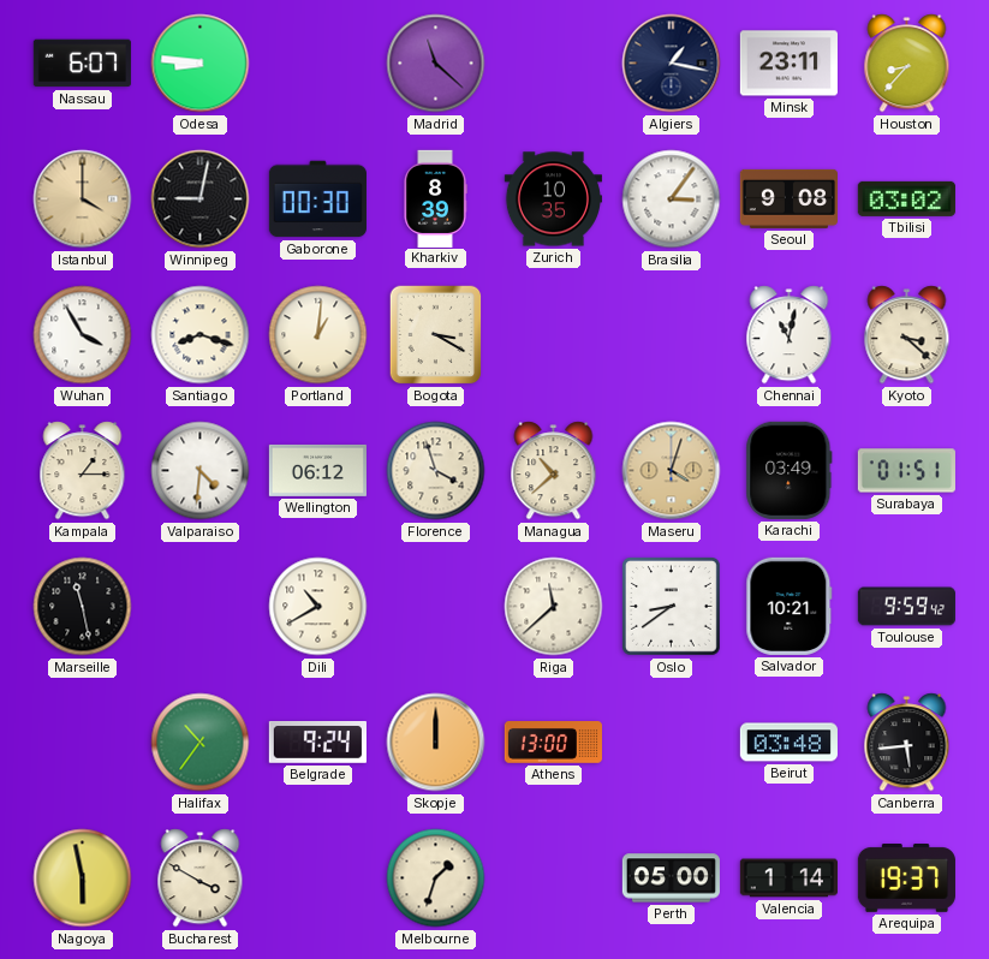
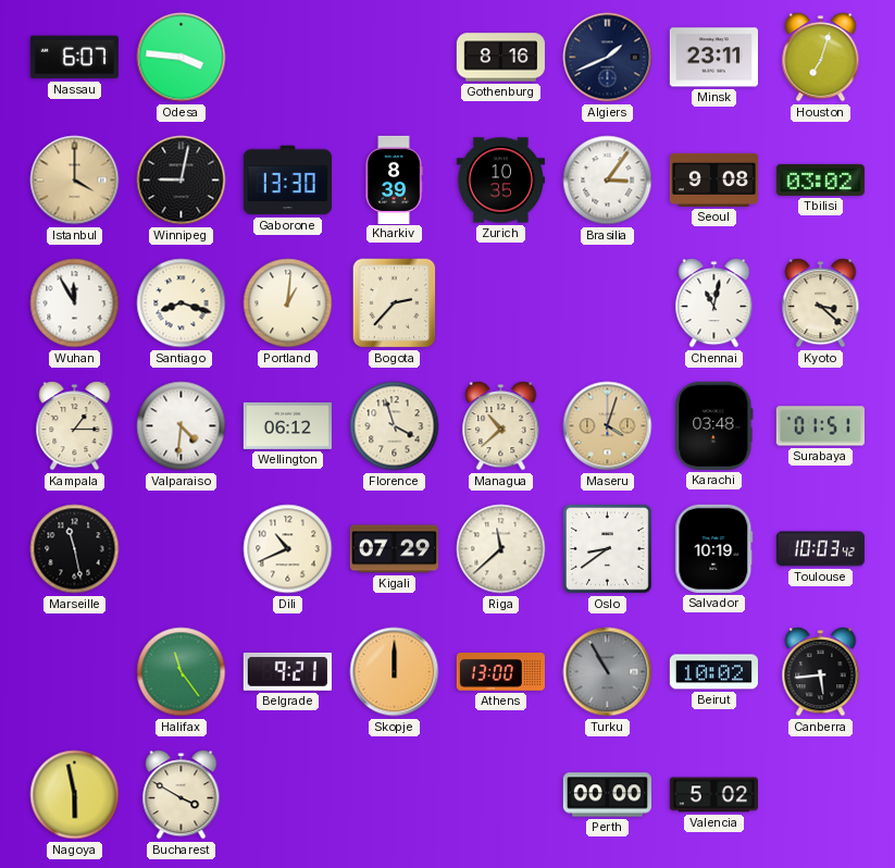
Odesa: 8:46 -> 3:46
Madrid: 11:22 -> none
Gothenburg: none -> 8:16
Algiers: 1:17 -> 1:41
Houston: 8:37 -> 7:03
Gaborone: 00:30 -> 13:30
Wuhan: 3:55 -> 11:55
Bogota: 3:20 -> 2:37
Karachi: 03:49 -> 03:48
Dili: 10:40 -> 10:41
Kigali: none -> 07:29
Salvador: 10:21 -> 10:19
Toulouse: 9:59 -> 10:03
Halifax: 10:36 -> 11:24
Belgrade: 9:24 -> 9:21
Turku: none -> 10:55
Beirut: 03:48 -> 10:02
Melbourne: 1:33 -> none
Perth: 05:00 -> 00:00
Valencia: 1:14 -> 5:02
Arequipa: 19:37 -> none
